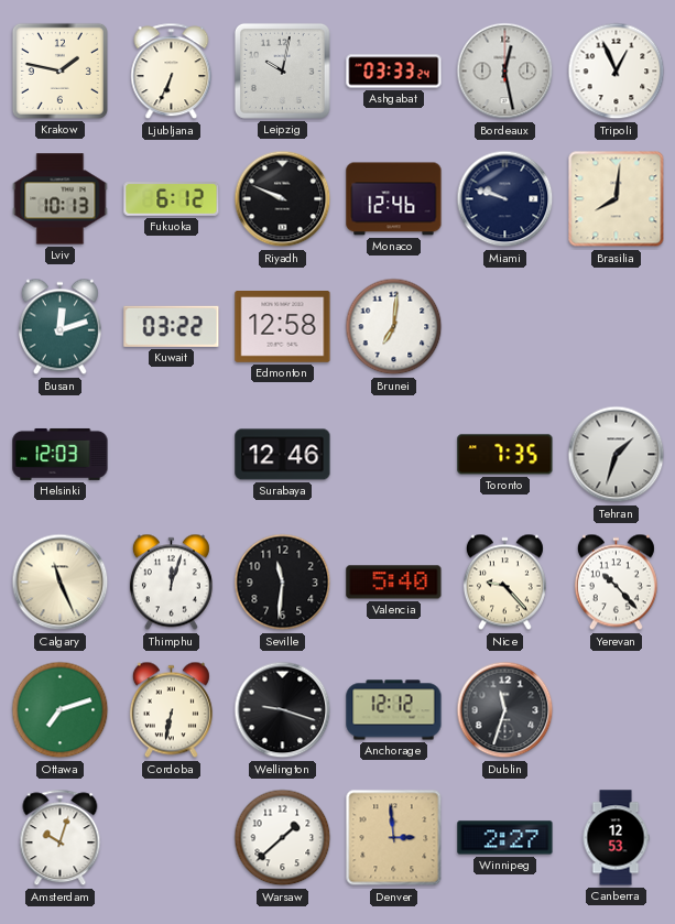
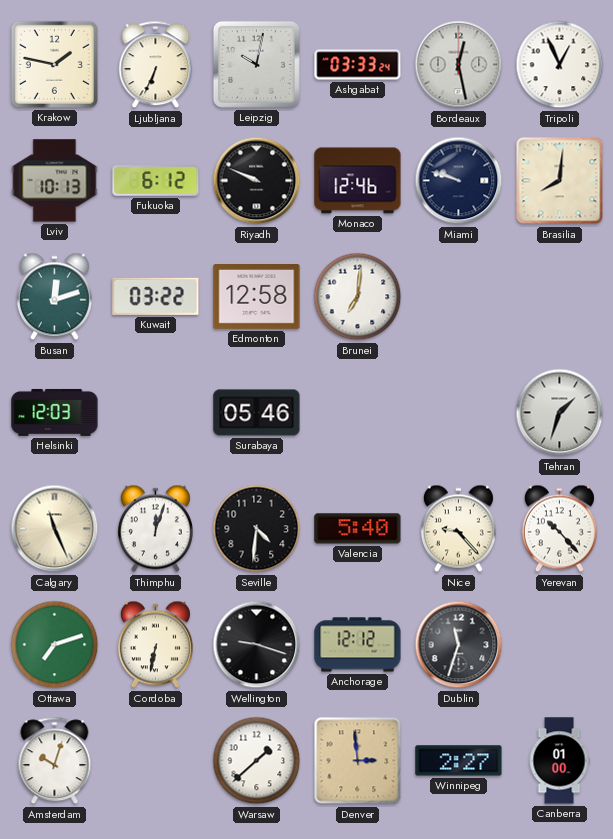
Surabaya: 12:46 -> 05:46
Toronto: 7:35 -> none
Seville: 11:31 -> 4:31
Canberra: 12:53 -> 01:00
